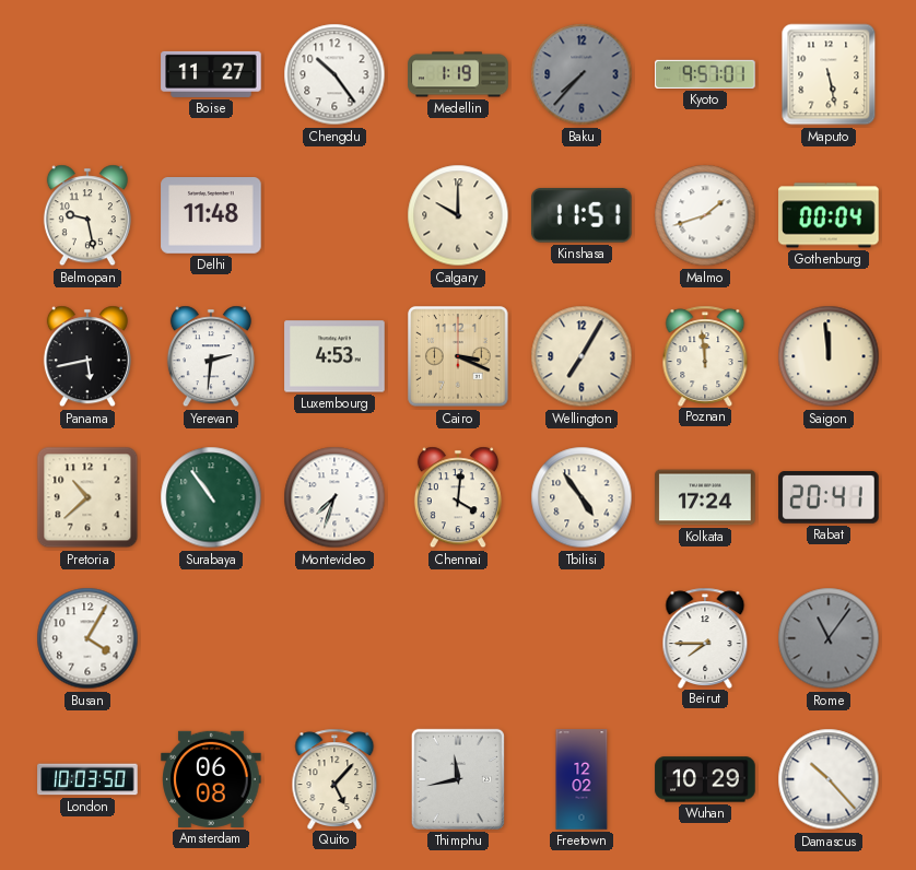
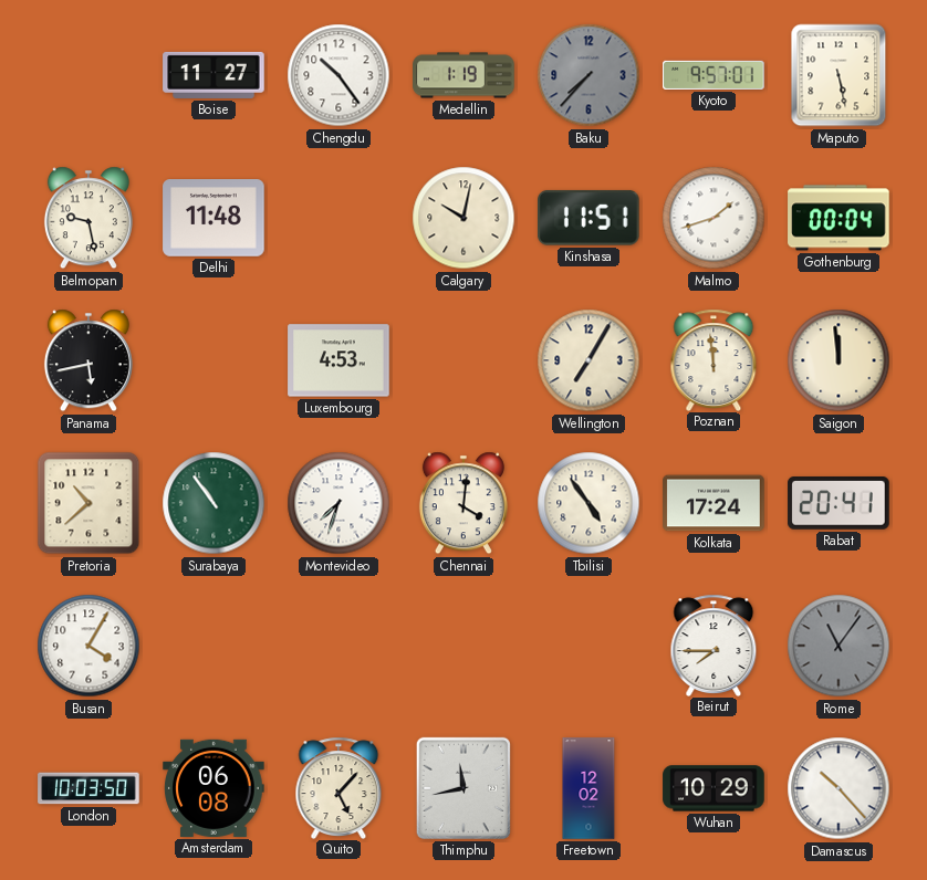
Calgary: 10:00 -> 10:02
Yerevan: 2:31 -> none
Cairo: 3:19 -> none
